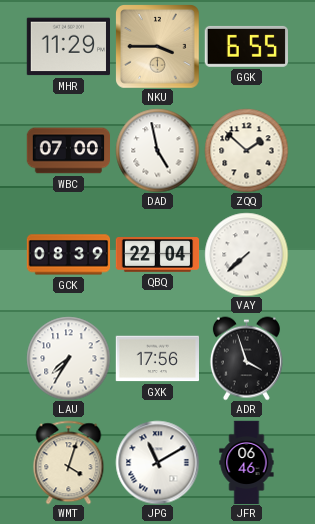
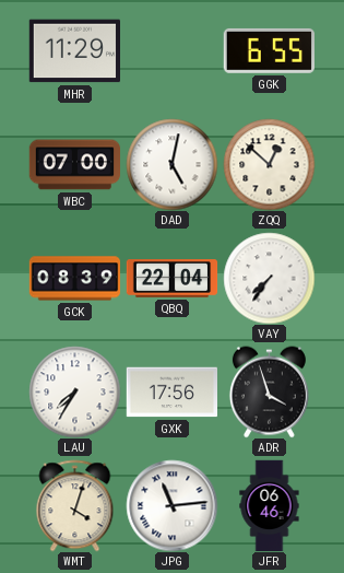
NKU: 3:45 -> none
DAD: 4:58 -> 5:02
ZQQ: 1:52 -> 12:52
VAY: 7:38 -> 7:36
JPG: 11:10 -> 11:14
